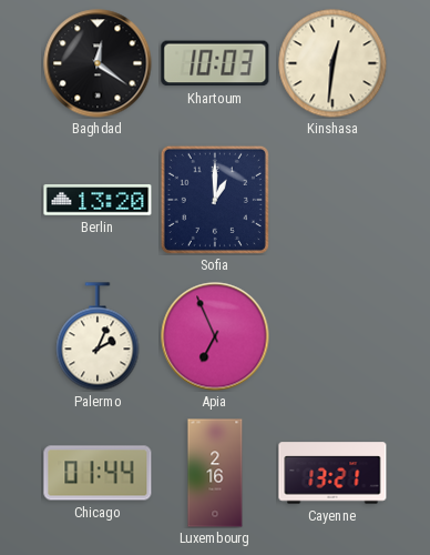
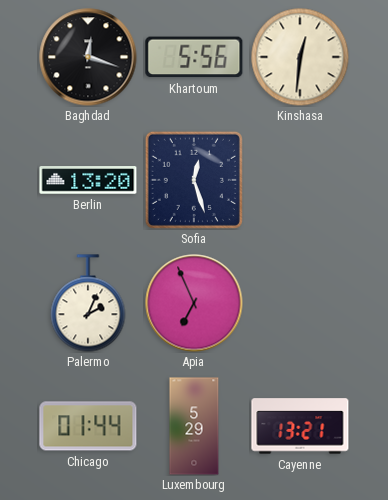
Baghdad: 12:21 -> 12:18
Khartoum: 10:03 -> 5:56
Sofia: 1:00 -> 12:27
Luxembourg: 2:16 -> 5:29
